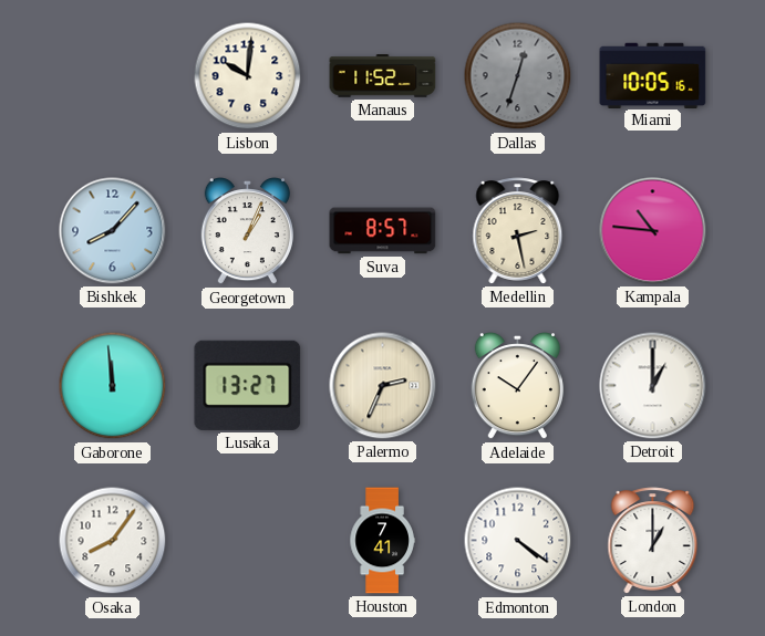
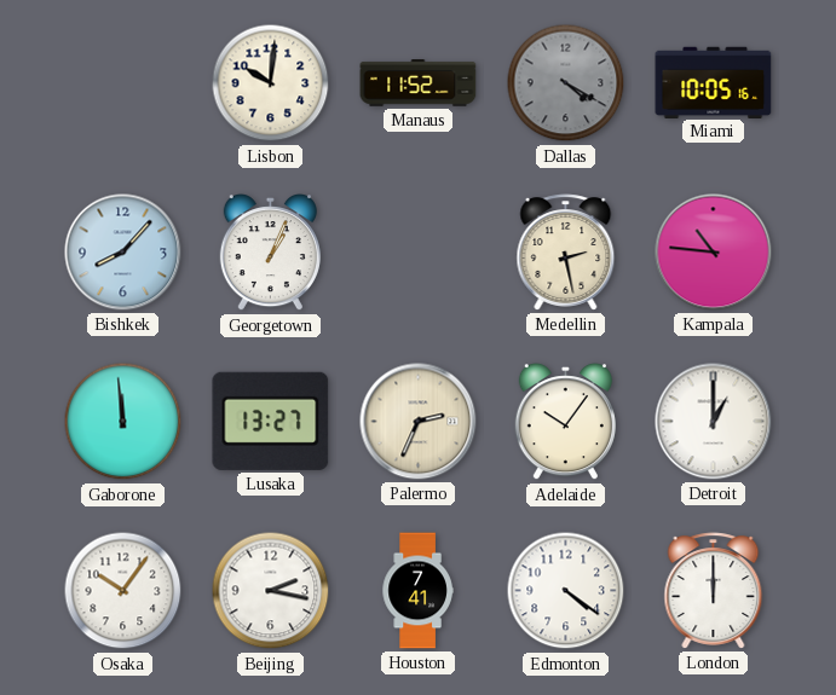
Dallas: 12:33 -> 4:20
Suva: 8:57 -> none
Osaka: 8:06 -> 10:06
Beijing: none -> 2:17
London: 1:00 -> 12:00
